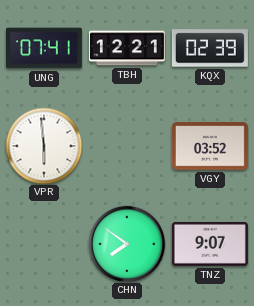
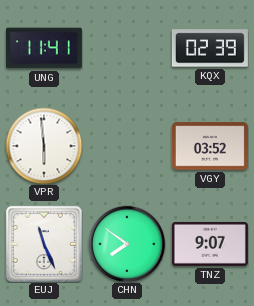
UNG: 07:41 -> 11:41
TBH: 12:21 -> none
EUJ: none -> 11:26
